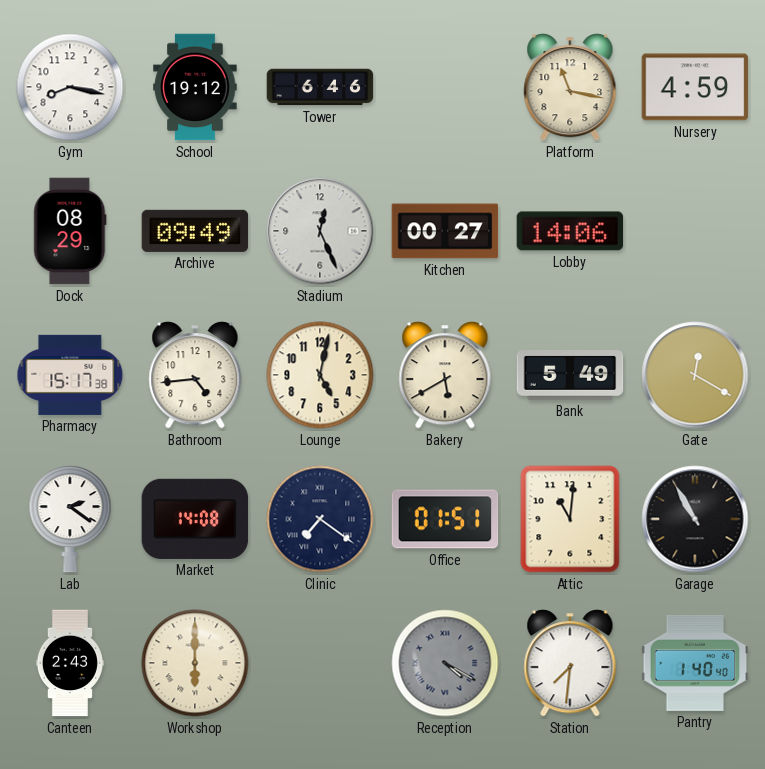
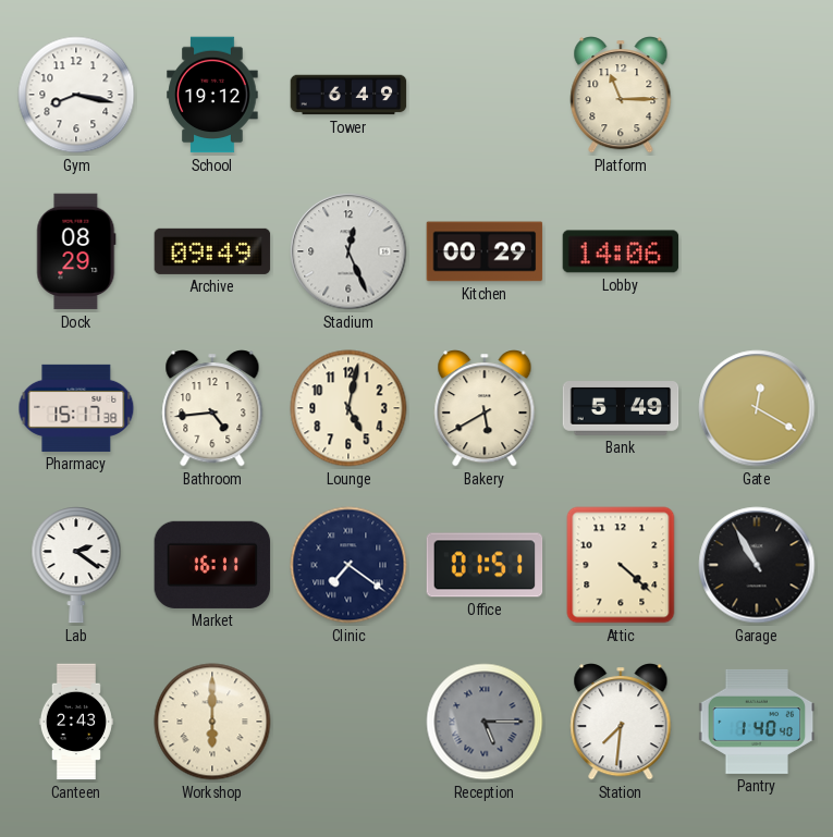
Tower: 6:46 -> 6:49
Platform: 11:17 -> 11:15
Nursery: 4:59 -> none
Kitchen: 00:27 -> 00:29
Market: 14:08 -> 16:11
Attic: 11:01 -> 4:22
Reception: 4:20 -> 5:15
